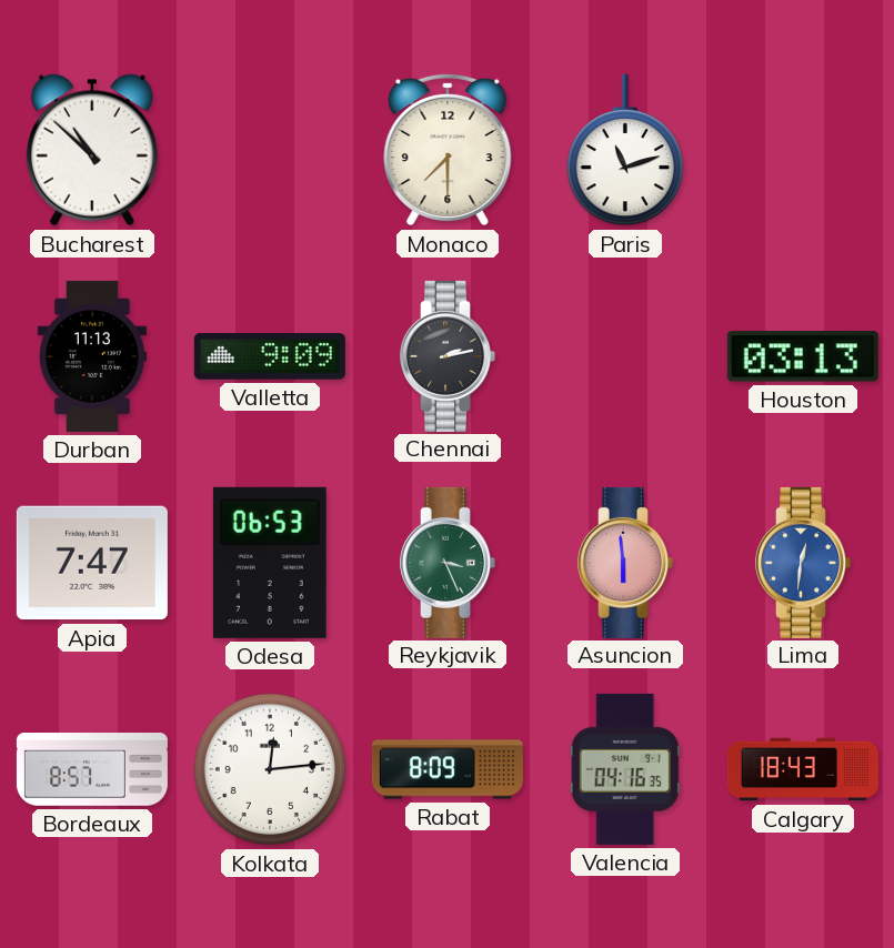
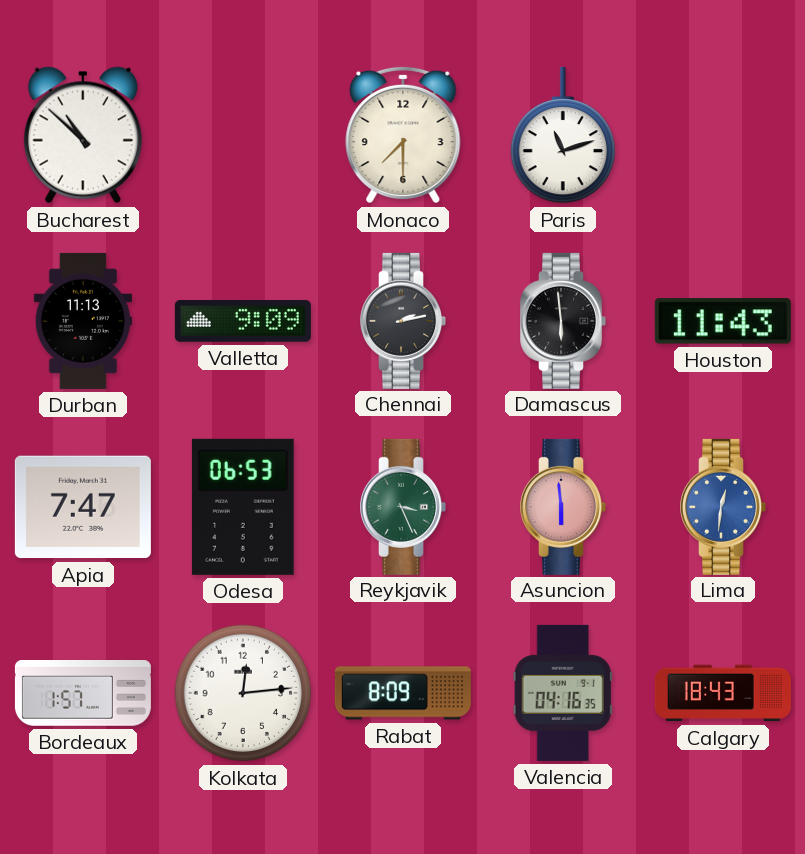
Damascus: none -> 5:59
Houston: 03:13 -> 11:43
Bordeaux: 8:57 -> 1:57
